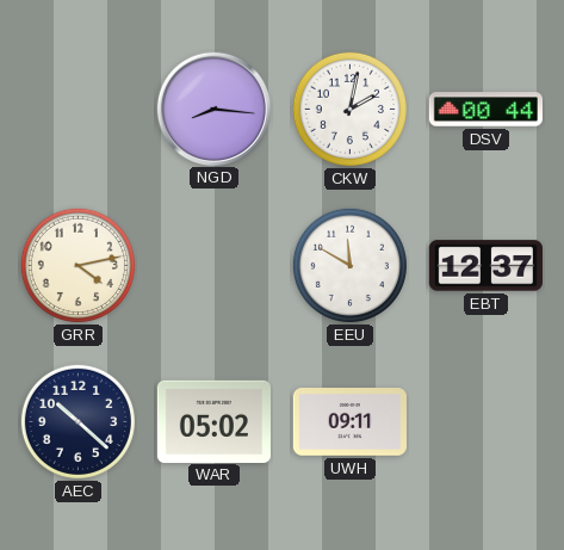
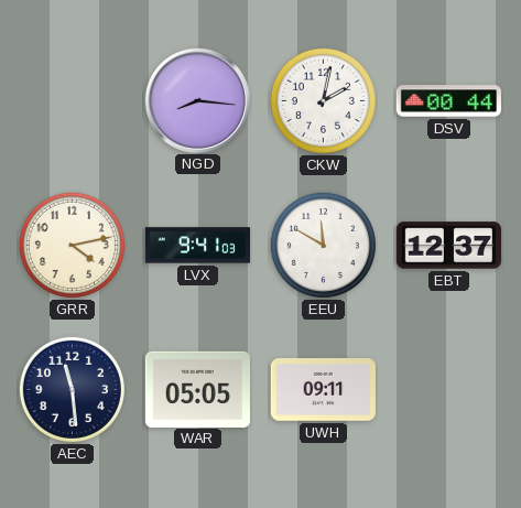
LVX: none -> 9:41
AEC: 10:22 -> 11:29
WAR: 05:02 -> 05:05
